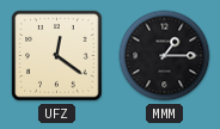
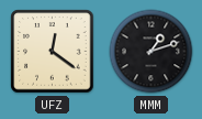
MMM: 1:15 -> 1:12
